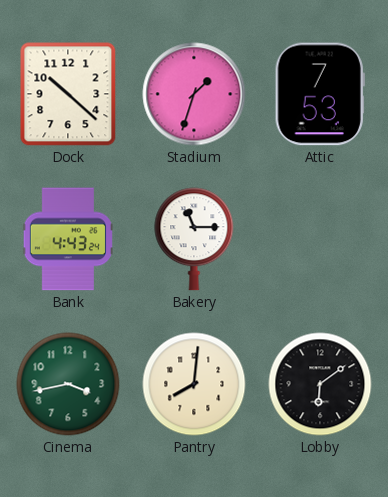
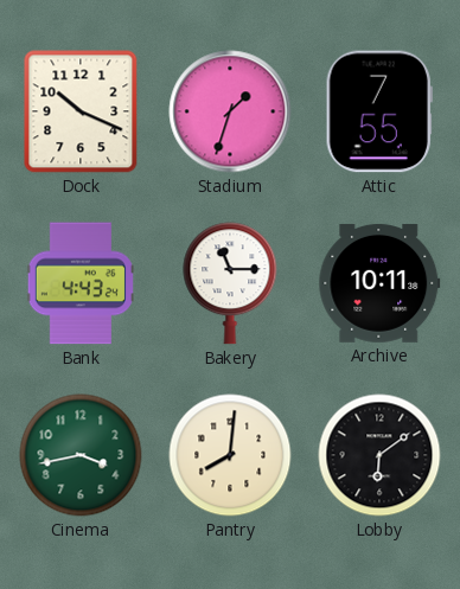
Dock: 10:22 -> 10:19
Attic: 7:53 -> 7:55
Archive: none -> 10:11
